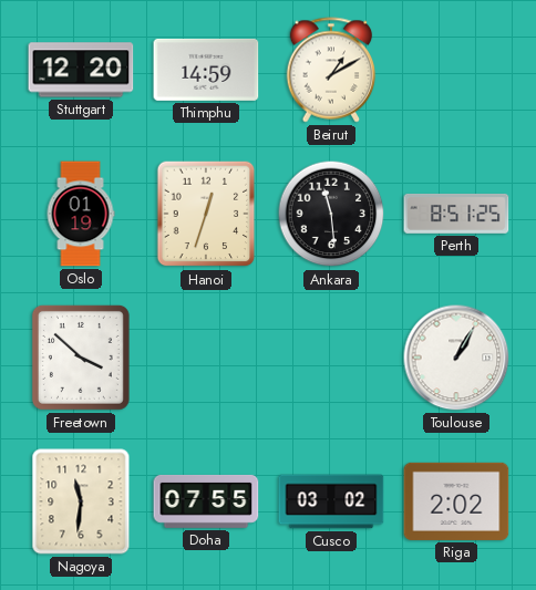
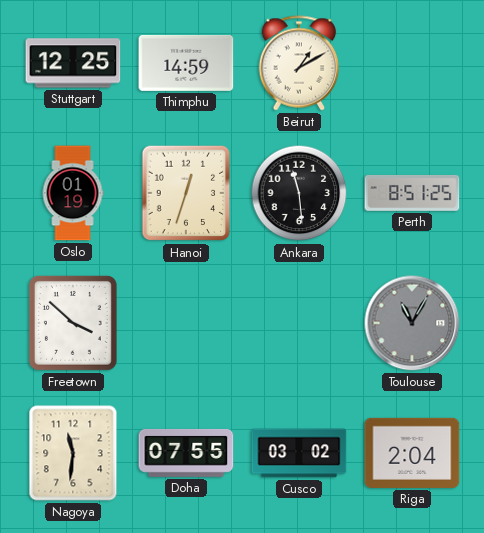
Stuttgart: 12:20 -> 12:25
Toulouse: 1:05 -> 11:05
Toulouse dial: white -> grey
Riga: 2:02 -> 2:04
